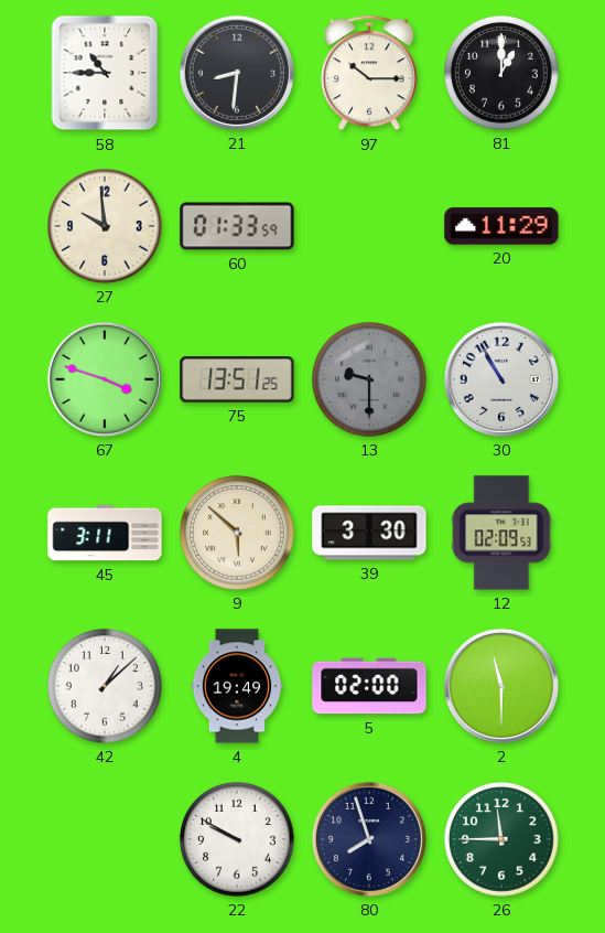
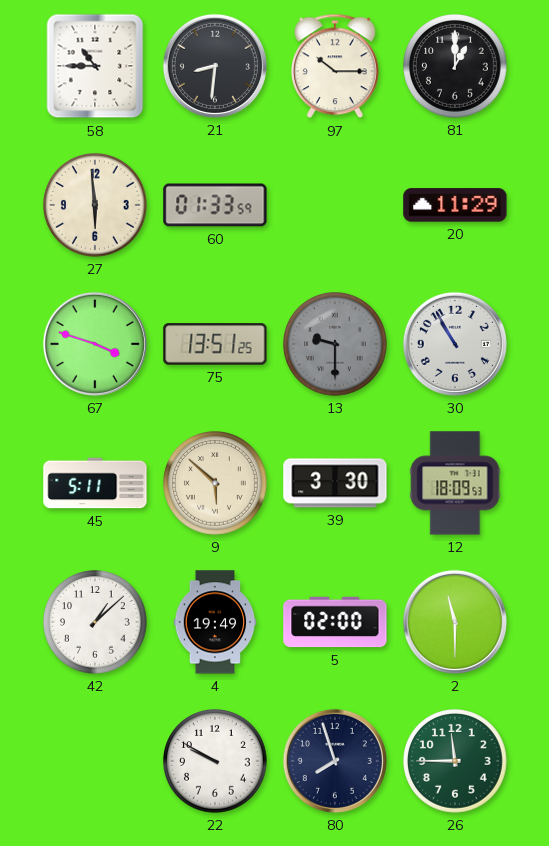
27: 9:59 -> 5:59
45: 3:11 -> 5:11
12: 02:09 -> 18:09
